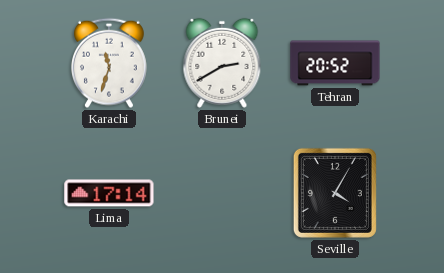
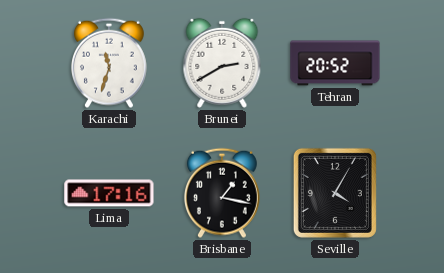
Lima: 17:14 -> 17:16
Brisbane: none -> 1:17
